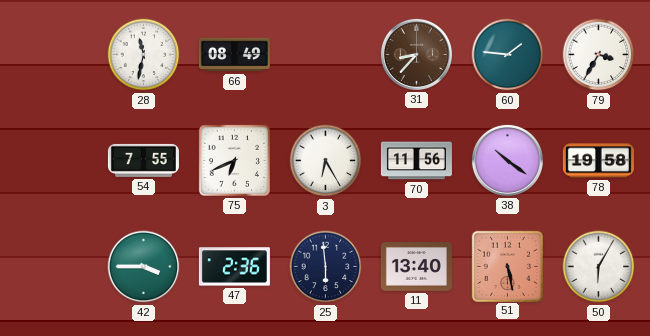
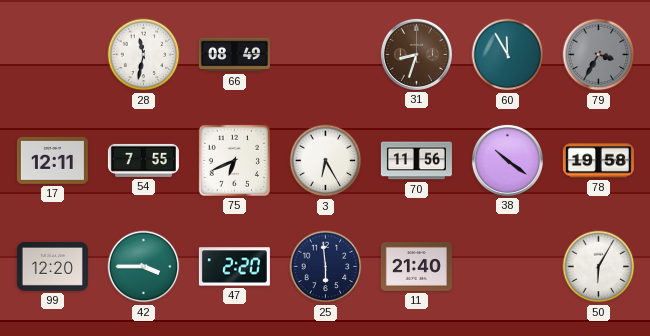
31: 8:37 -> 8:33
60: 1:46 -> 11:55
79 dial: white -> grey
17: none -> 12:11
99: none -> 12:20
47: 2:36 -> 2:20
11: 13:40 -> 21:40
51: 5:28 -> none
